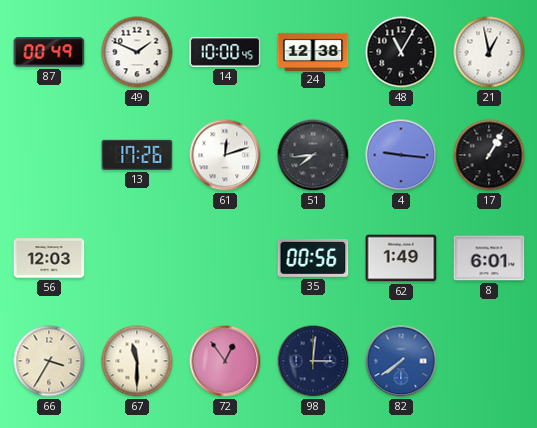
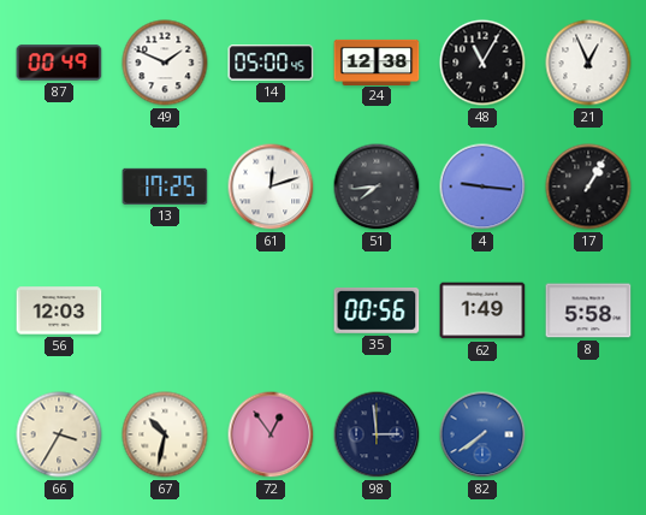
14: 10:00 -> 05:00
21: 12:58 -> 12:56
13: 17:26 -> 17:25
8: 6:01 -> 5:58
67: 11:30 -> 10:32
98: 3:01 -> 2:59
